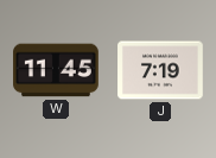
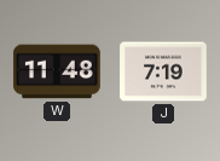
W: 11:45 -> 11:48
